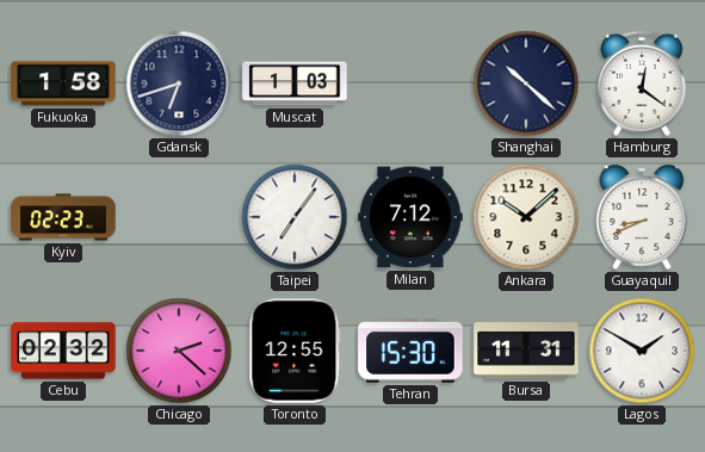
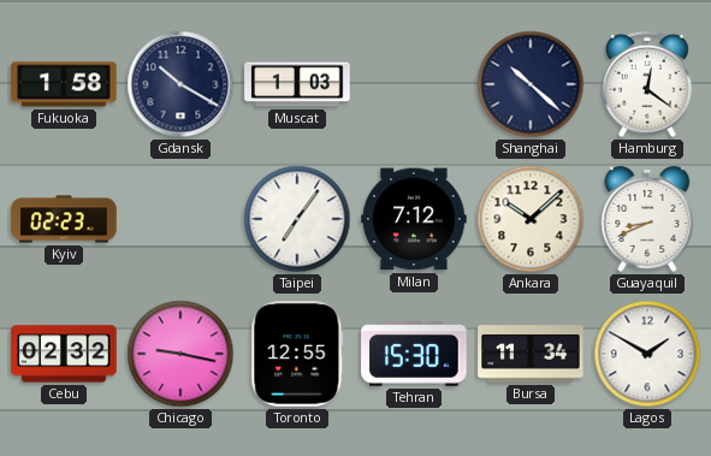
Gdansk: 6:42 -> 10:20
Chicago: 2:22 -> 9:17
Bursa: 11:31 -> 11:34
